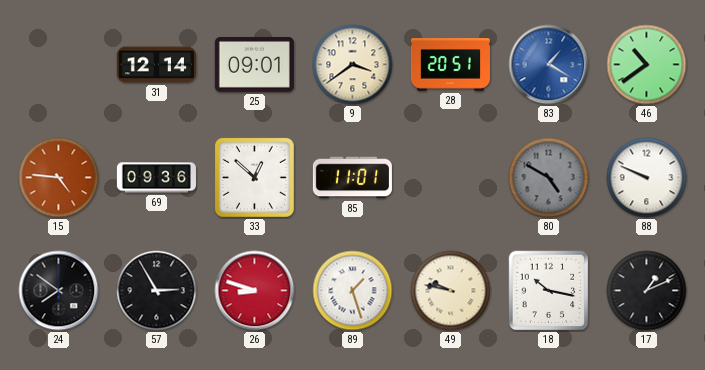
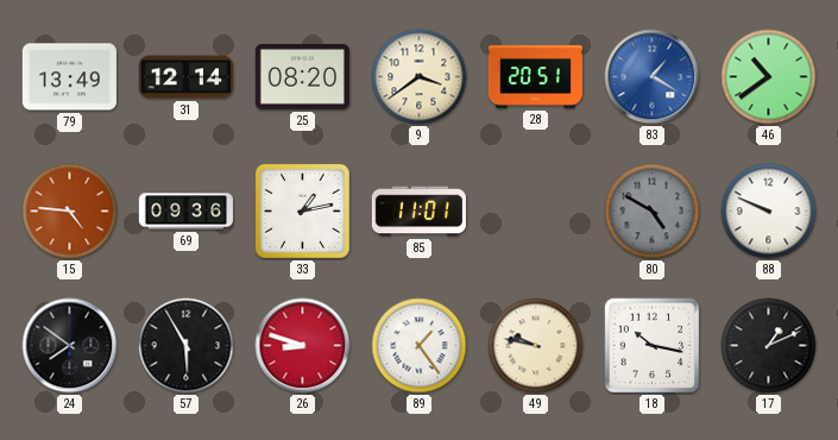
79: none -> 13:49
25: 09:01 -> 08:20
33: 12:52 -> 1:13
57: 2:55 -> 5:55
89: 1:27 -> 1:24
